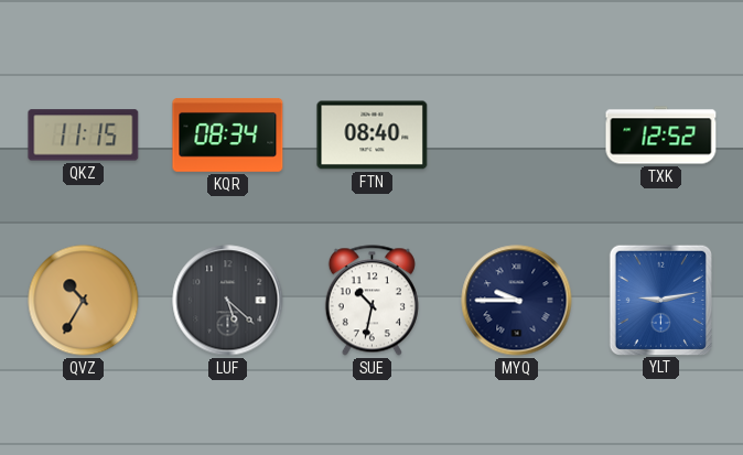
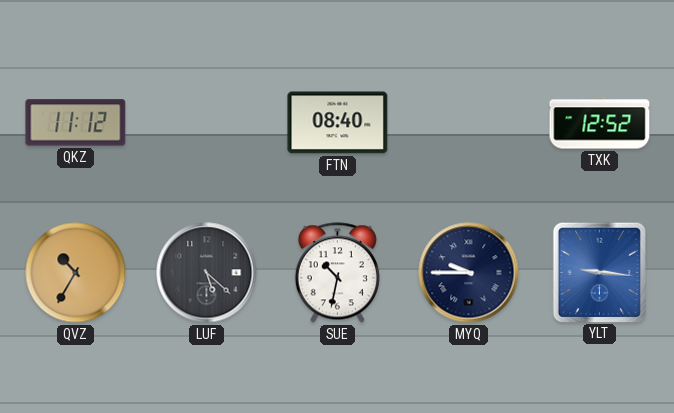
QKZ: 11:15 -> 11:12
KQR: 08:34 -> none
YLT: 9:13 -> 9:16
